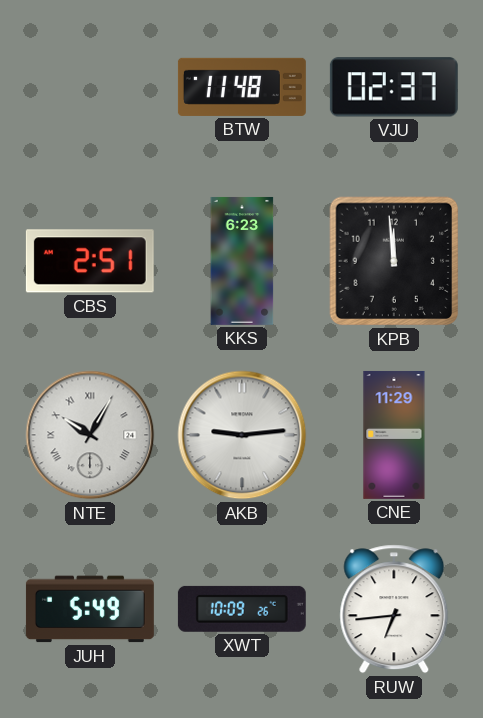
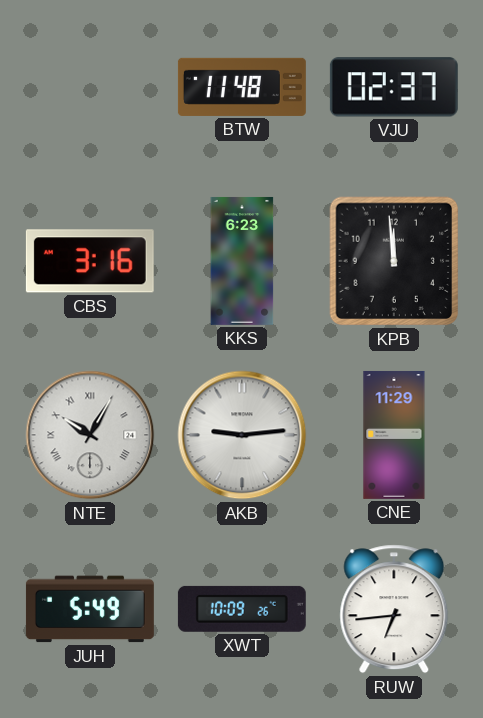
CBS: 2:51 -> 3:16
